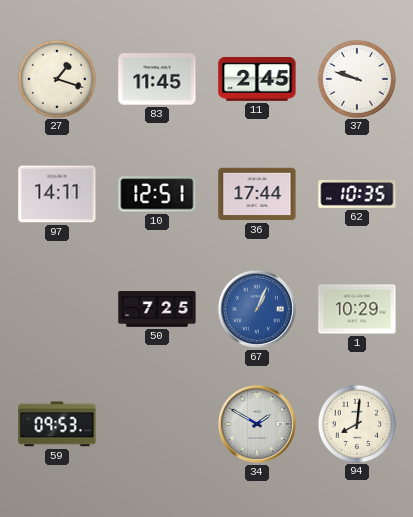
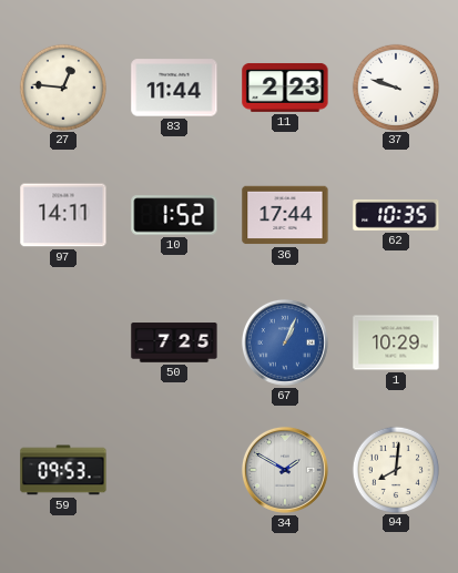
27: 1:18 -> 12:46
83: 11:45 -> 11:44
11: 2:45 -> 2:23
10: 12:51 -> 1:52
